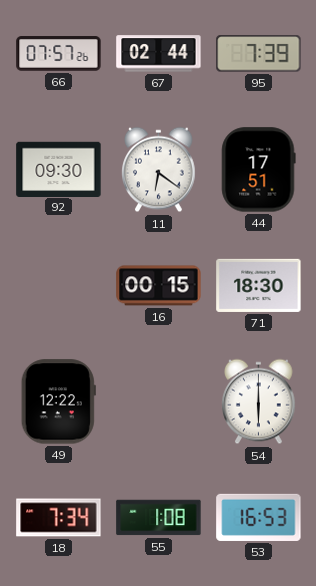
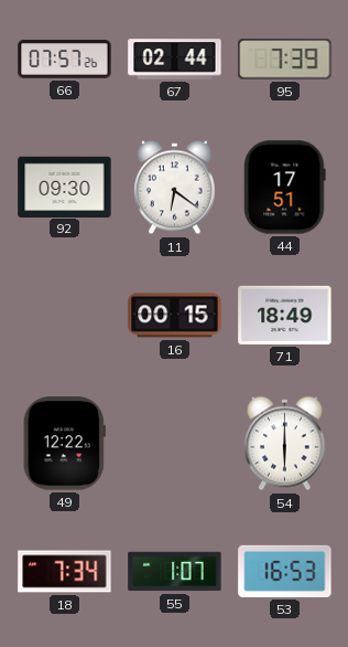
71: 18:30 -> 18:49
55: 1:08 -> 1:07
